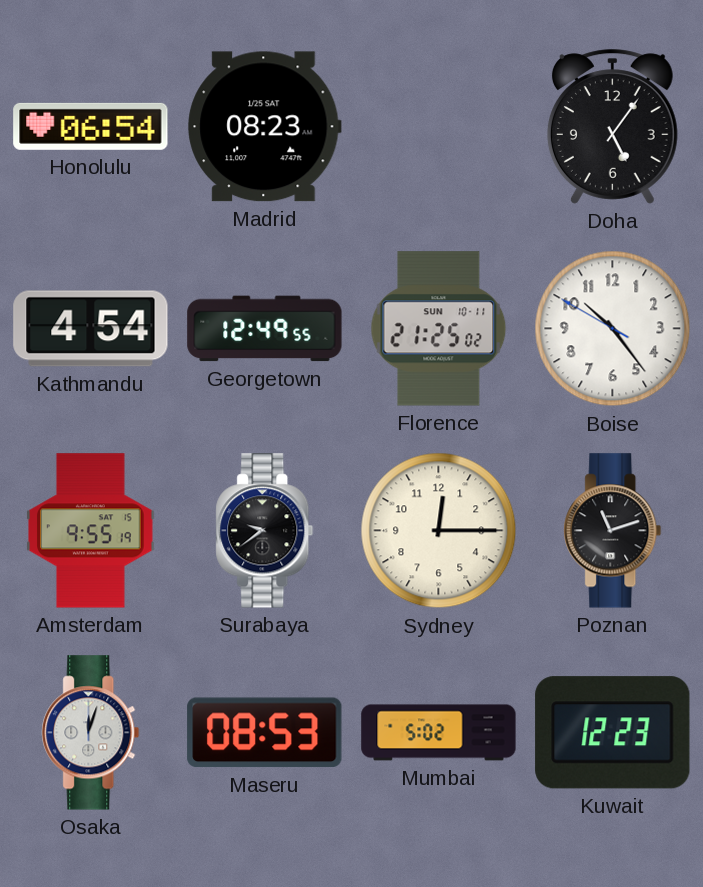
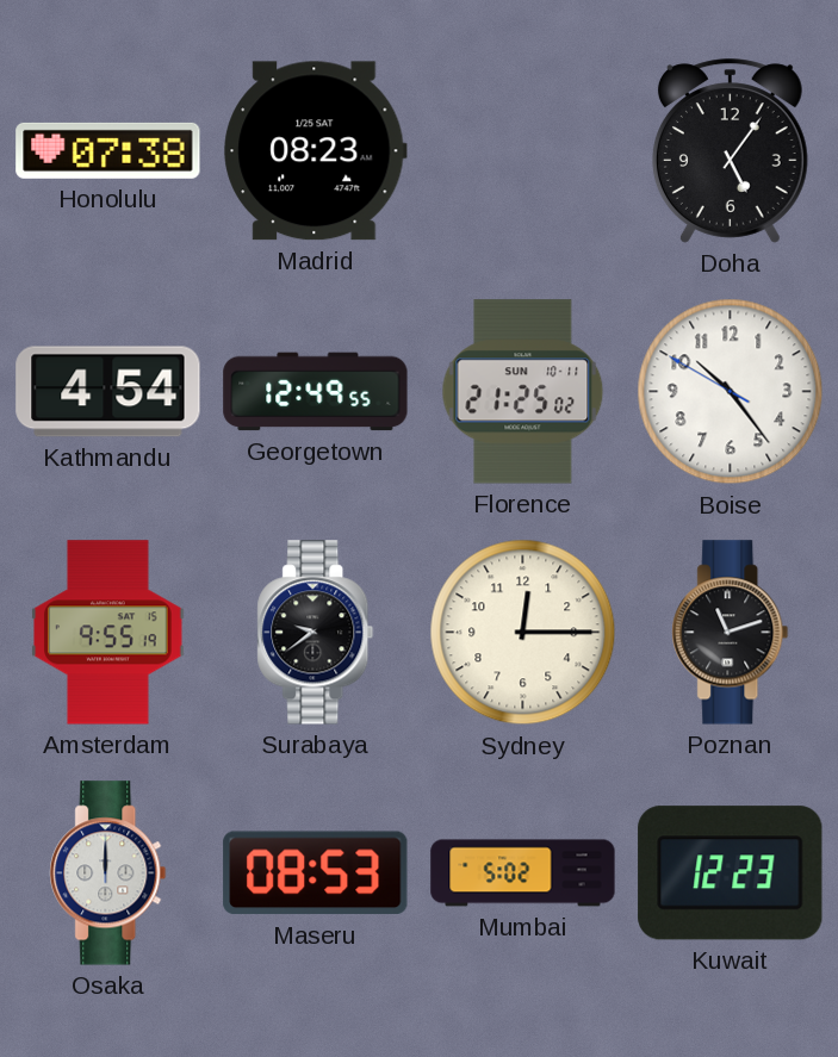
Honolulu: 06:54 -> 07:38
Osaka: 12:03 -> 12:00
